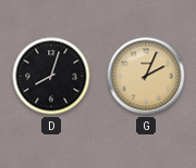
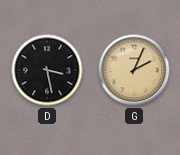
D: 8:03 -> 3:28
